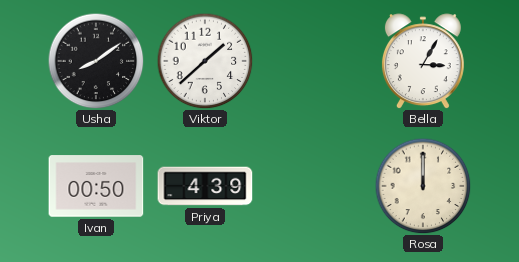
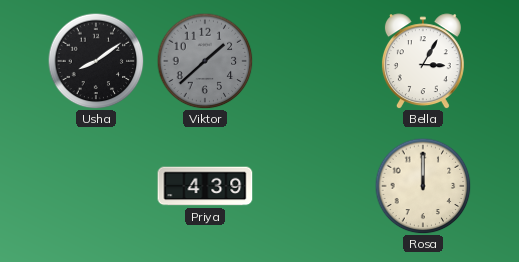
Viktor dial: white -> grey
Ivan: 00:50 -> none
